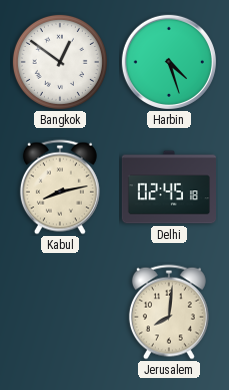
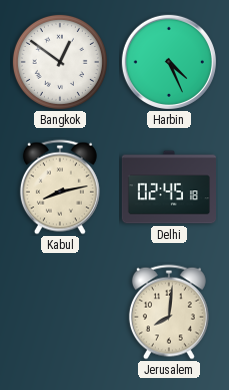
Harbin: 4:27 -> 4:26
